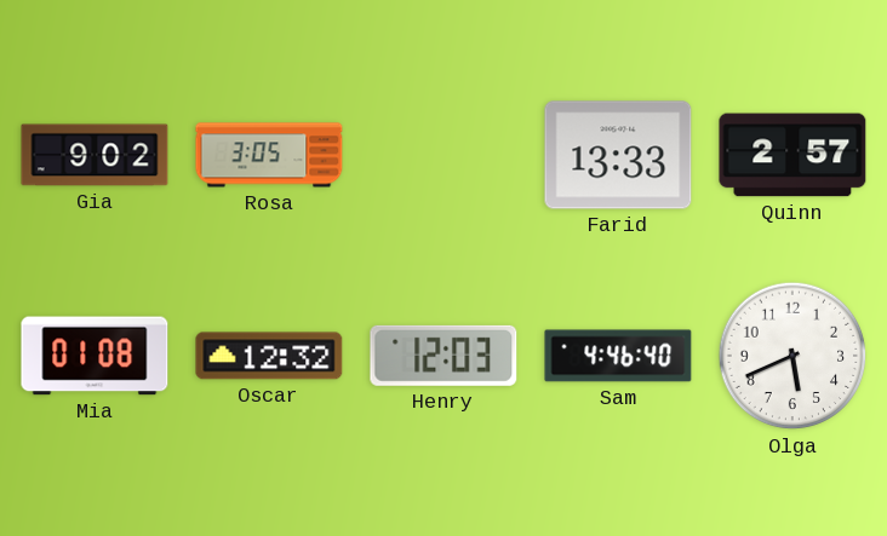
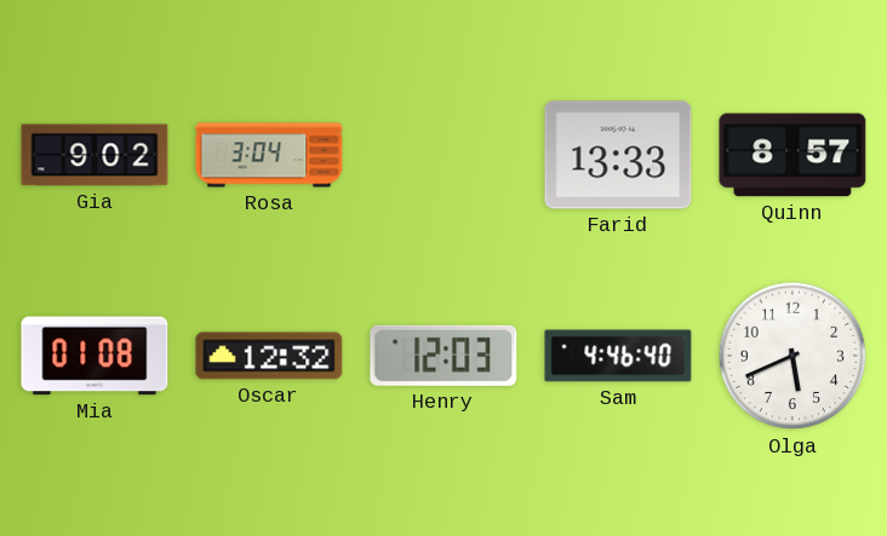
Rosa: 3:05 -> 3:04
Quinn: 2:57 -> 8:57
